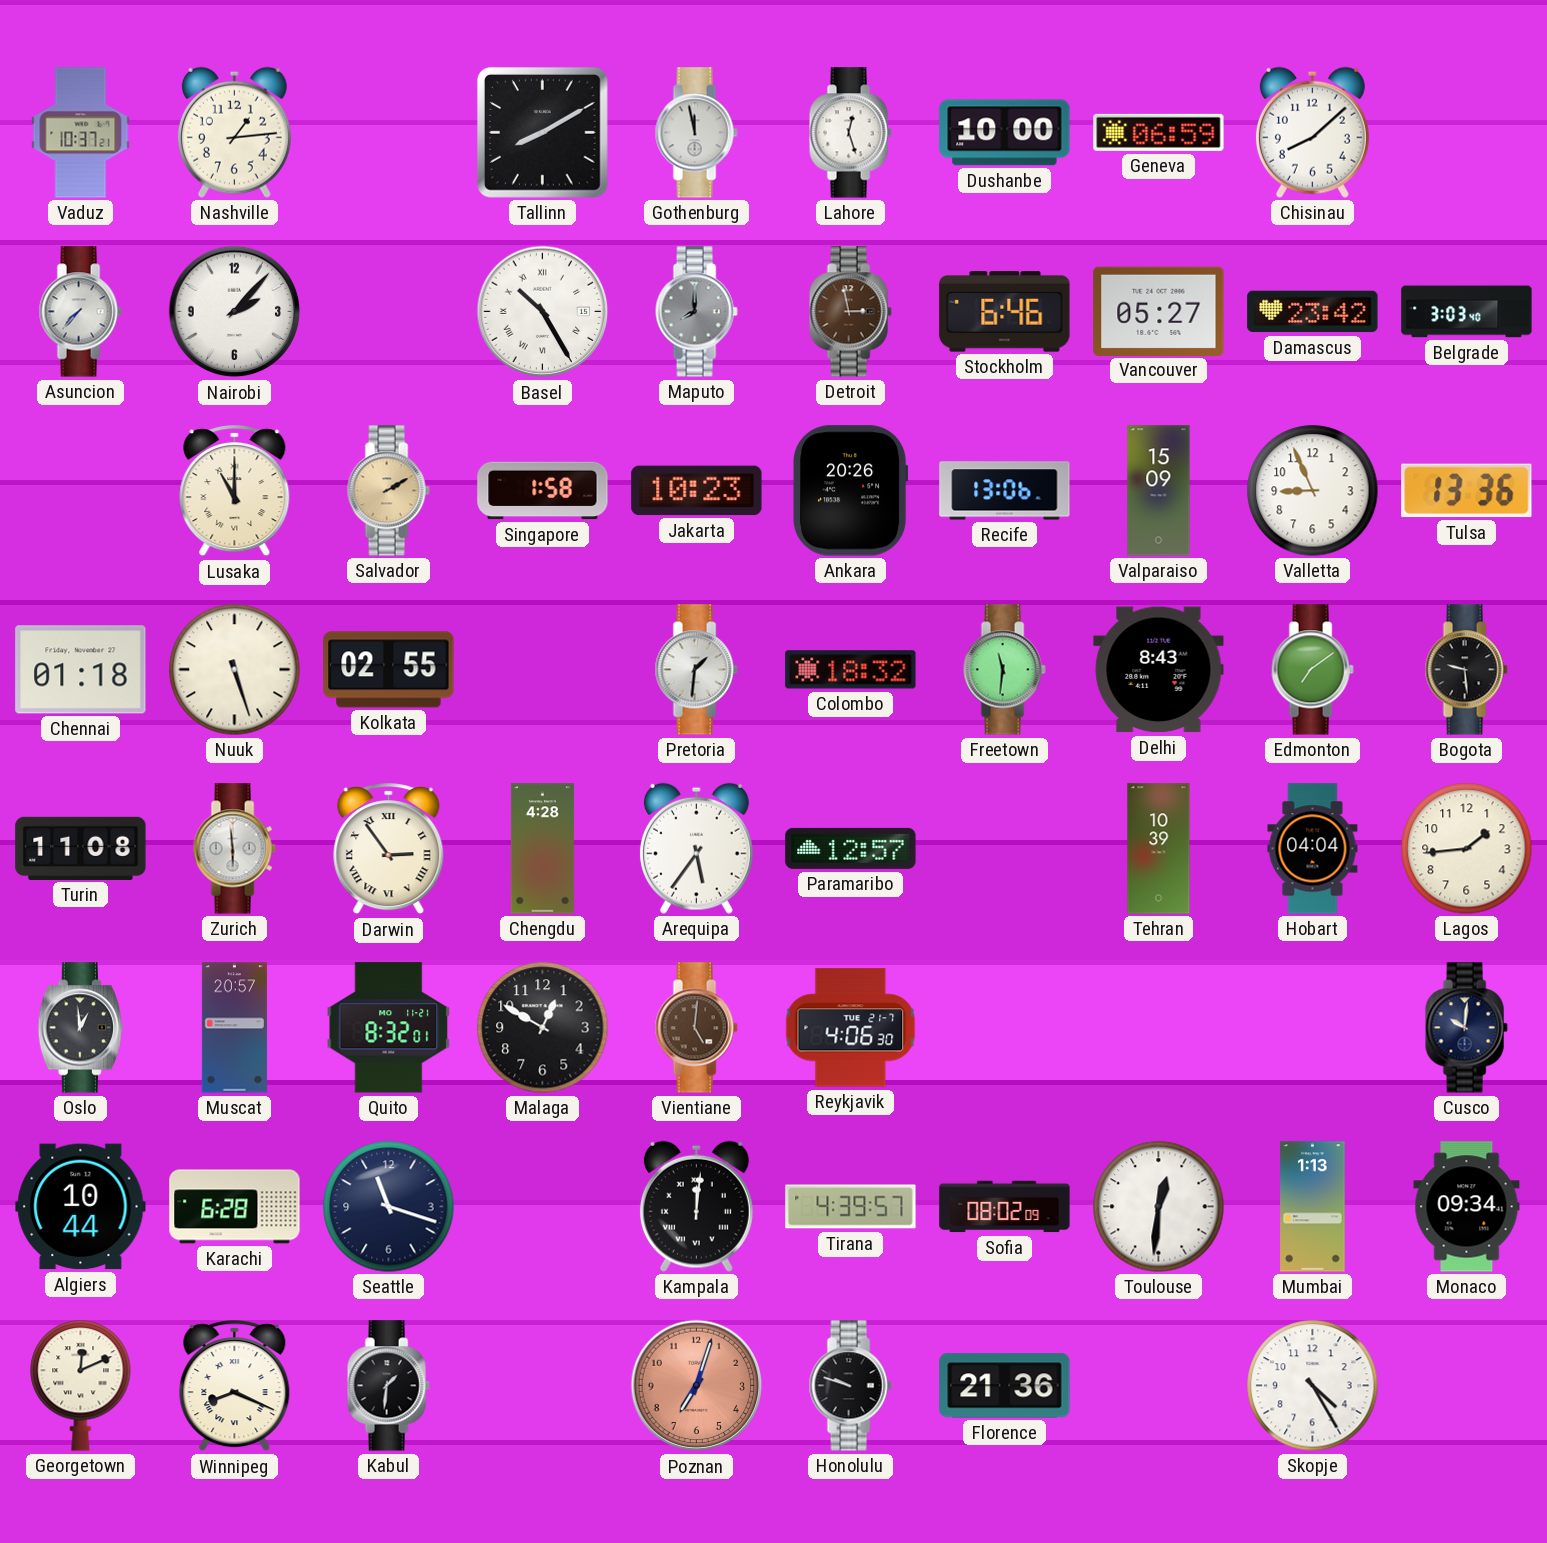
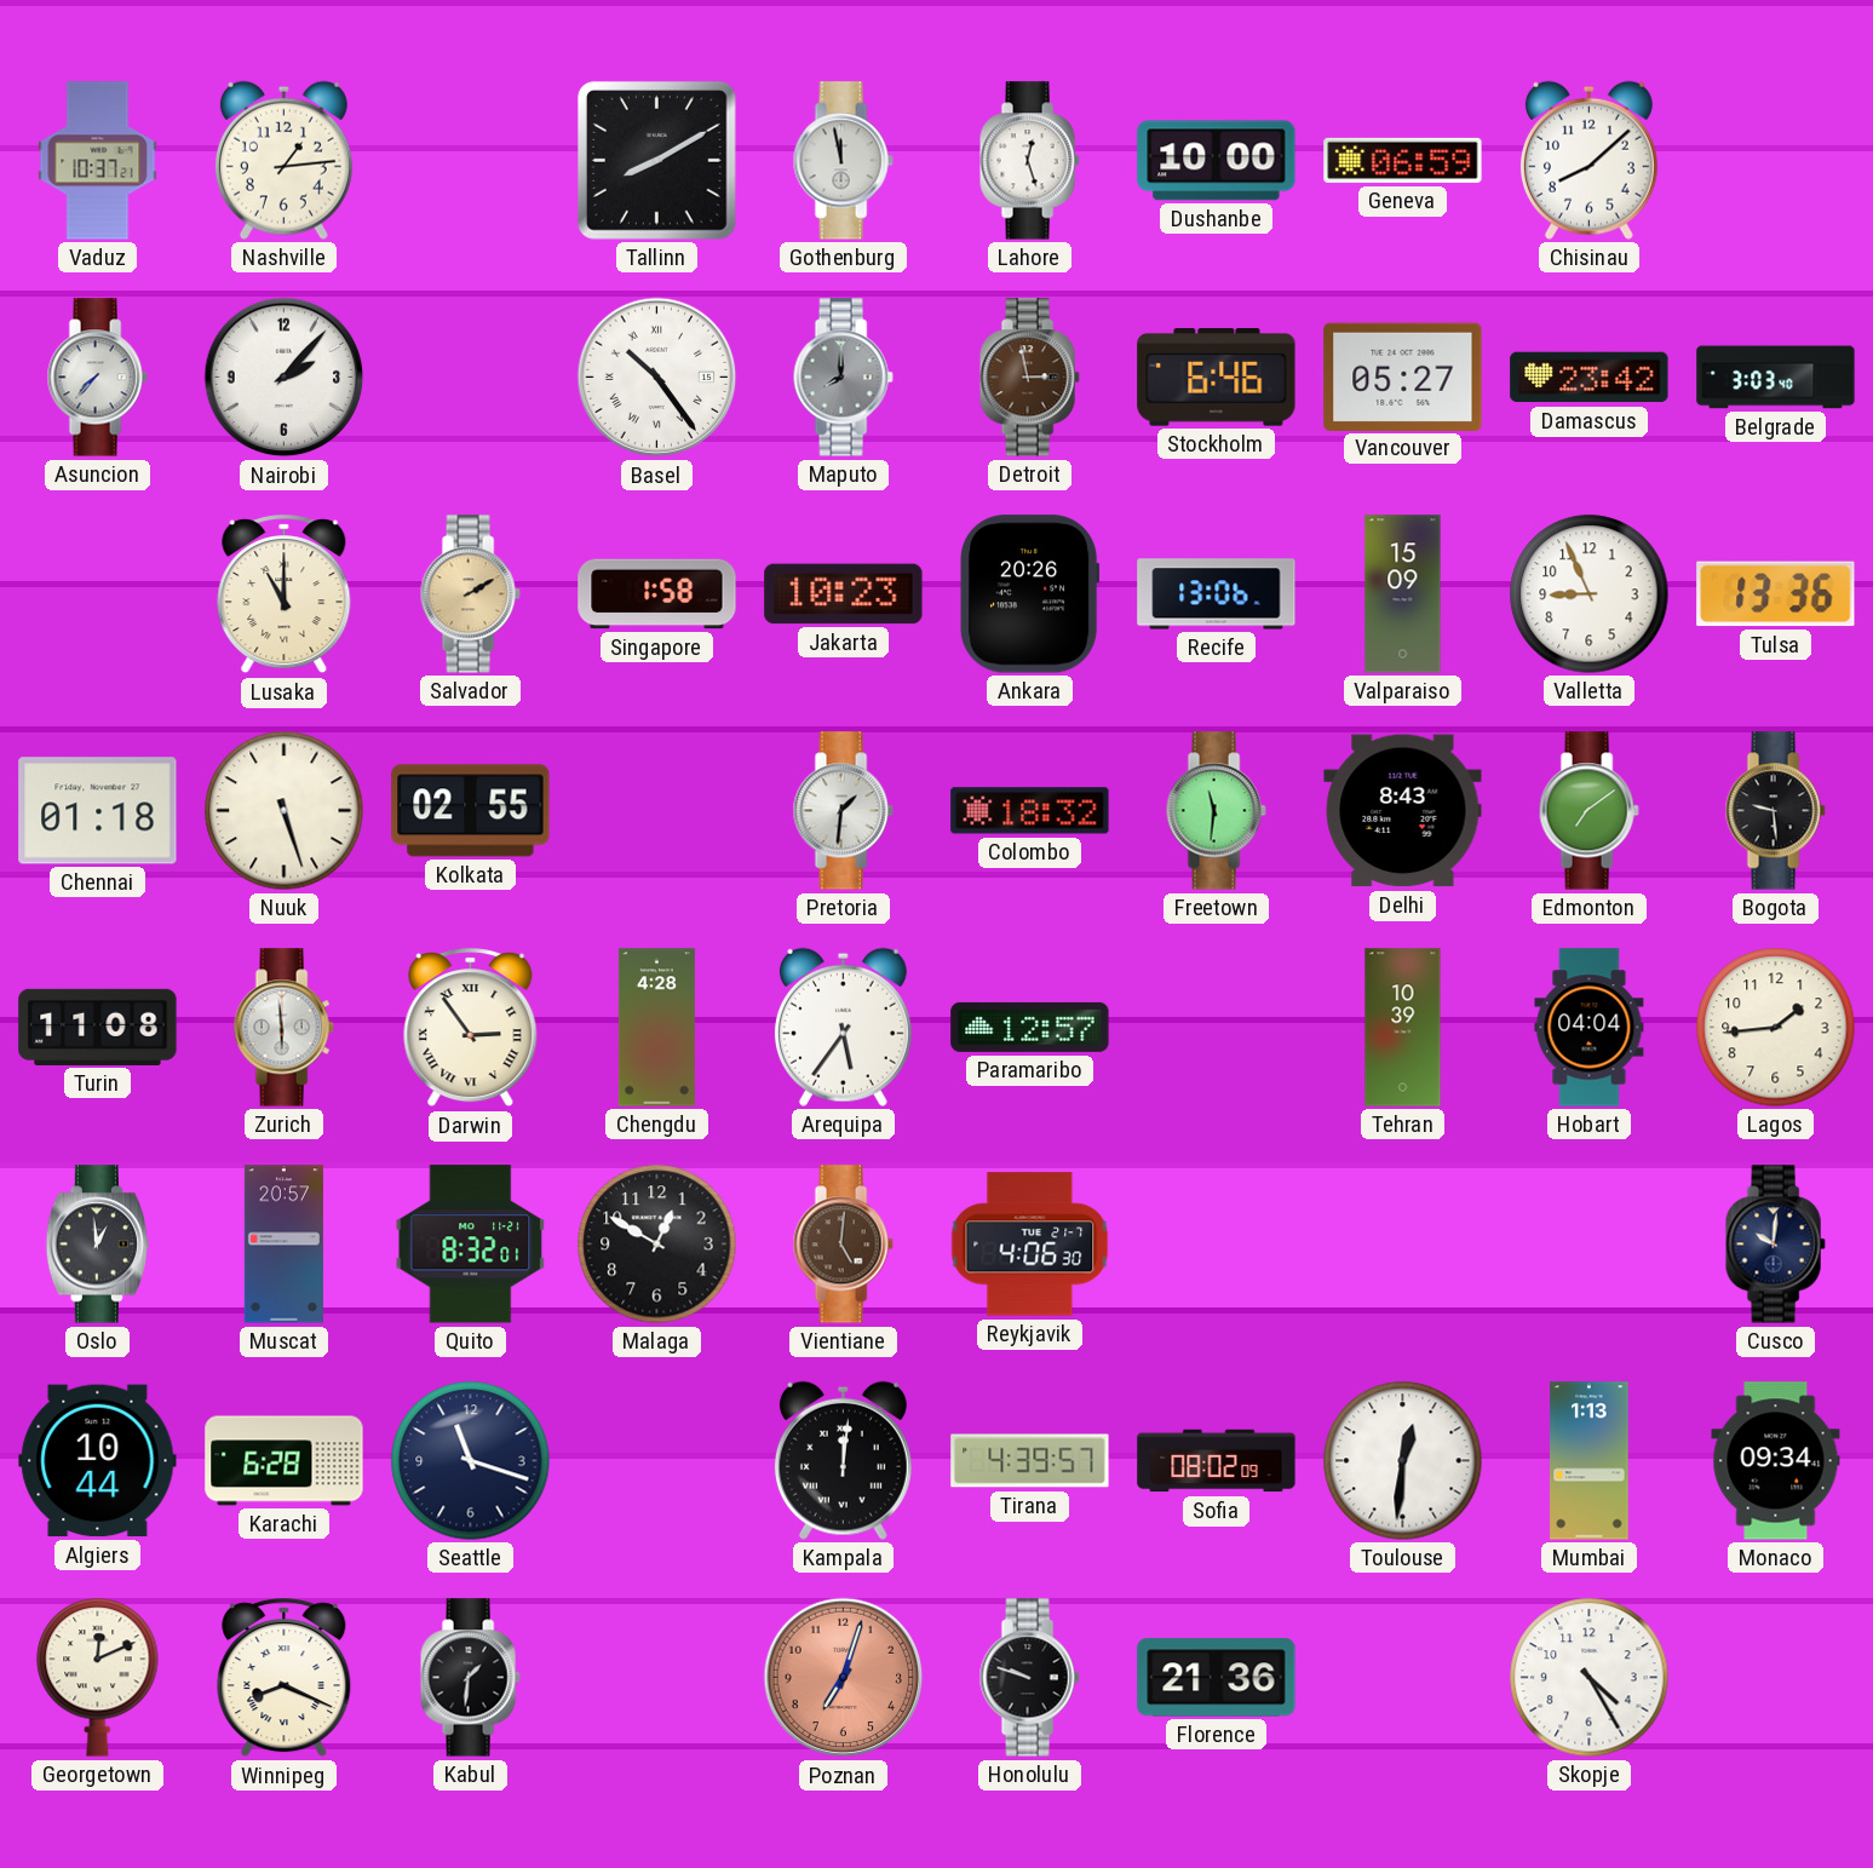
Basel: 10:25 -> 10:24
